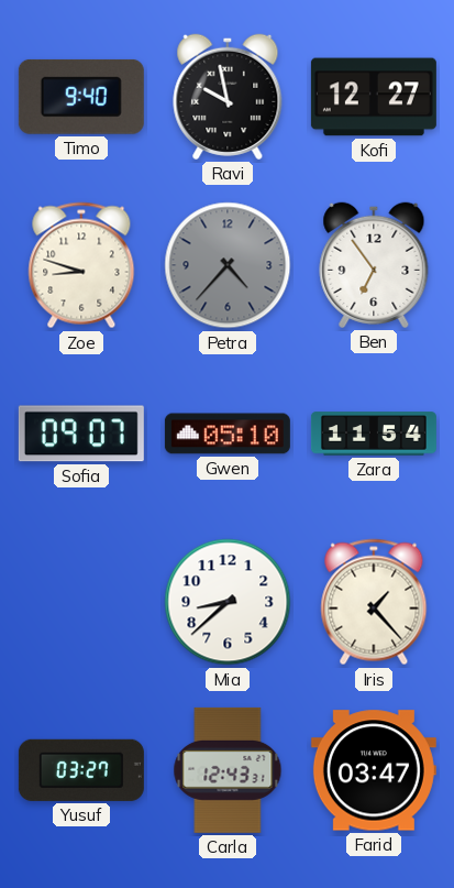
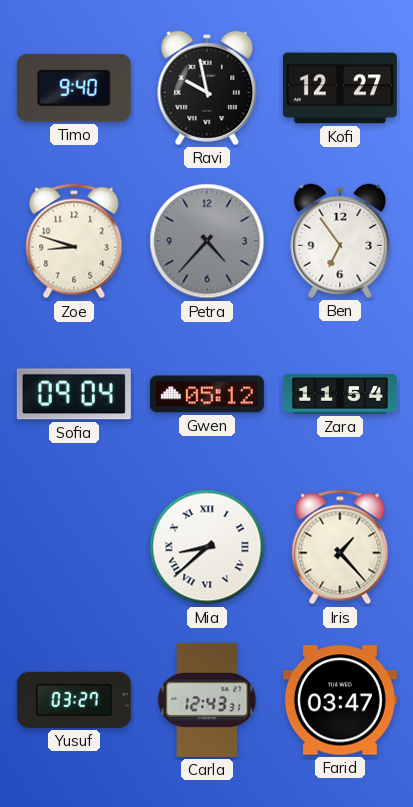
Sofia: 09:07 -> 09:04
Gwen: 05:10 -> 05:12
Mia numerals: Arabic -> Roman
